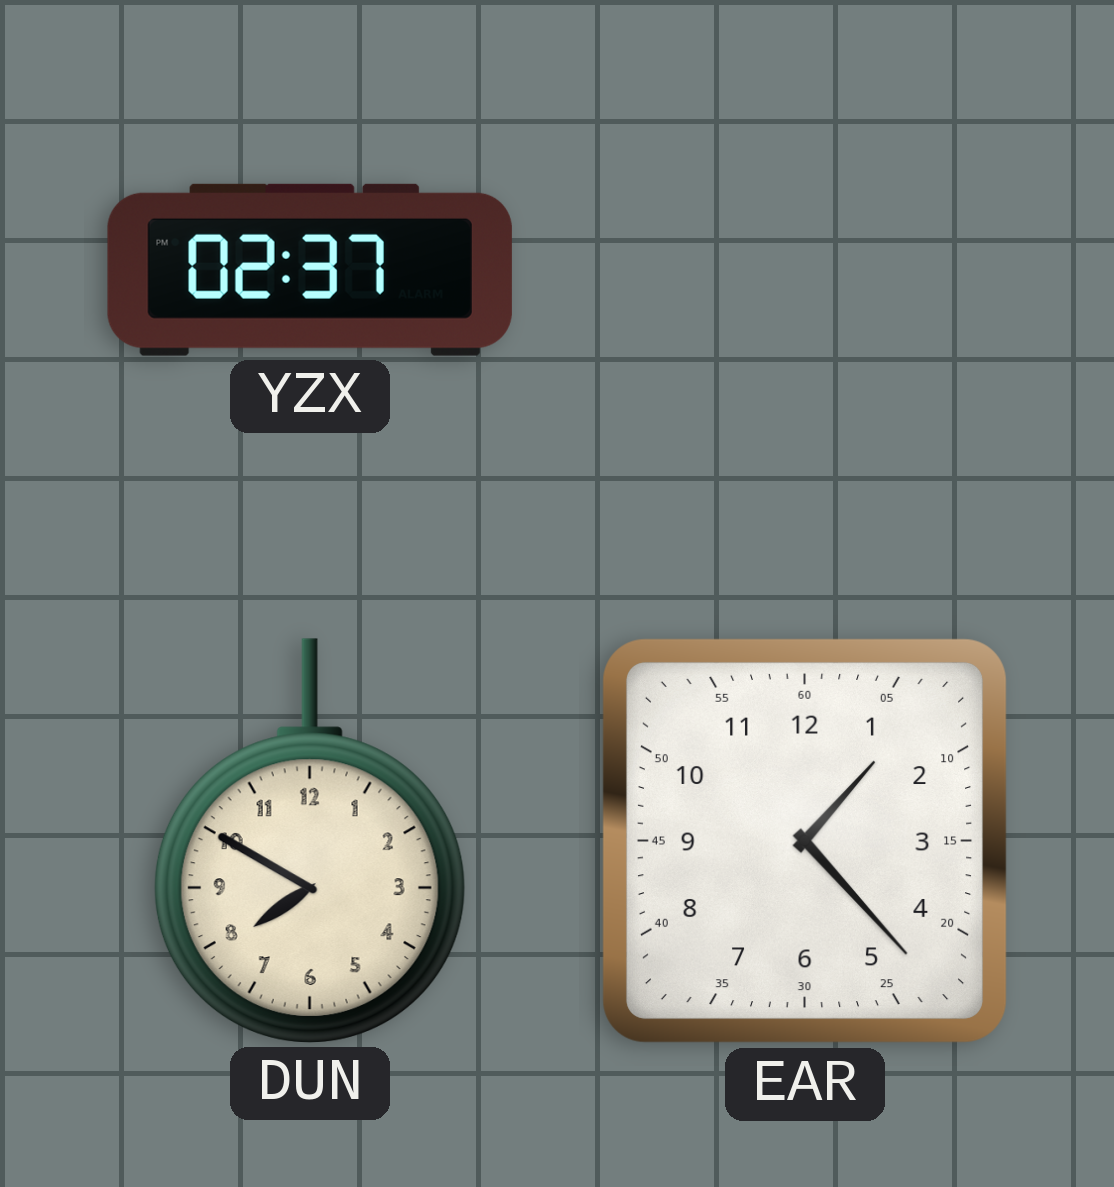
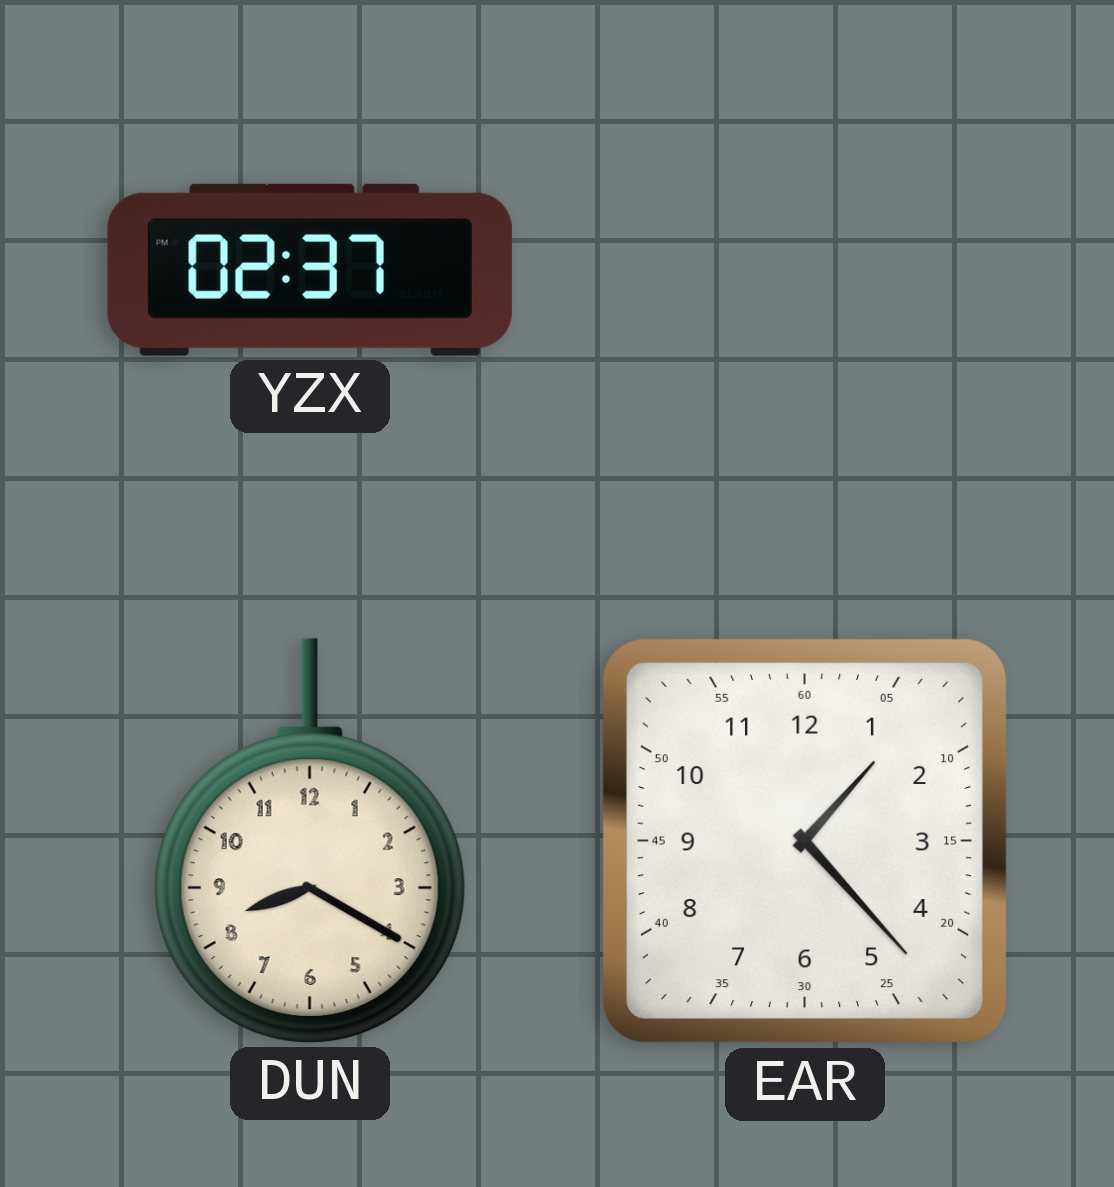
DUN: 7:50 -> 8:20
